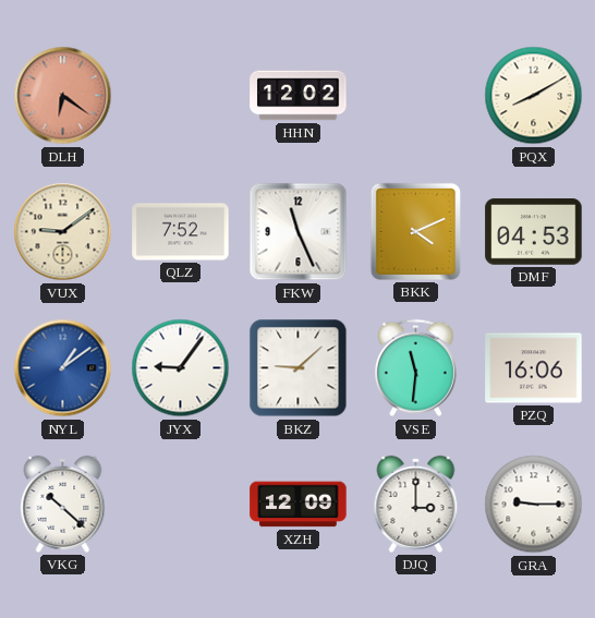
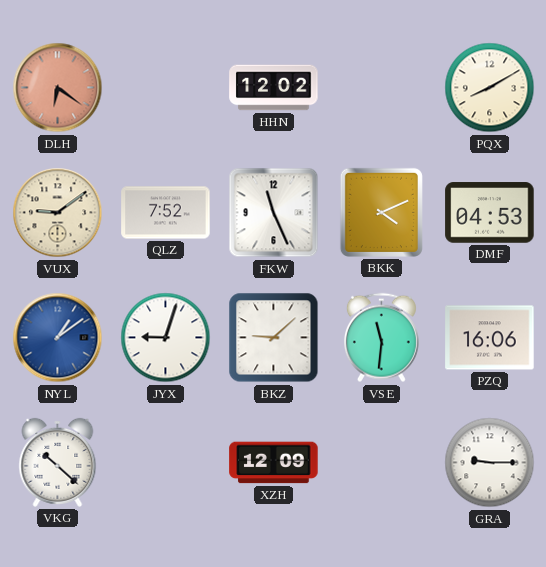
JYX: 9:06 -> 9:03
DJQ: 3:00 -> none
